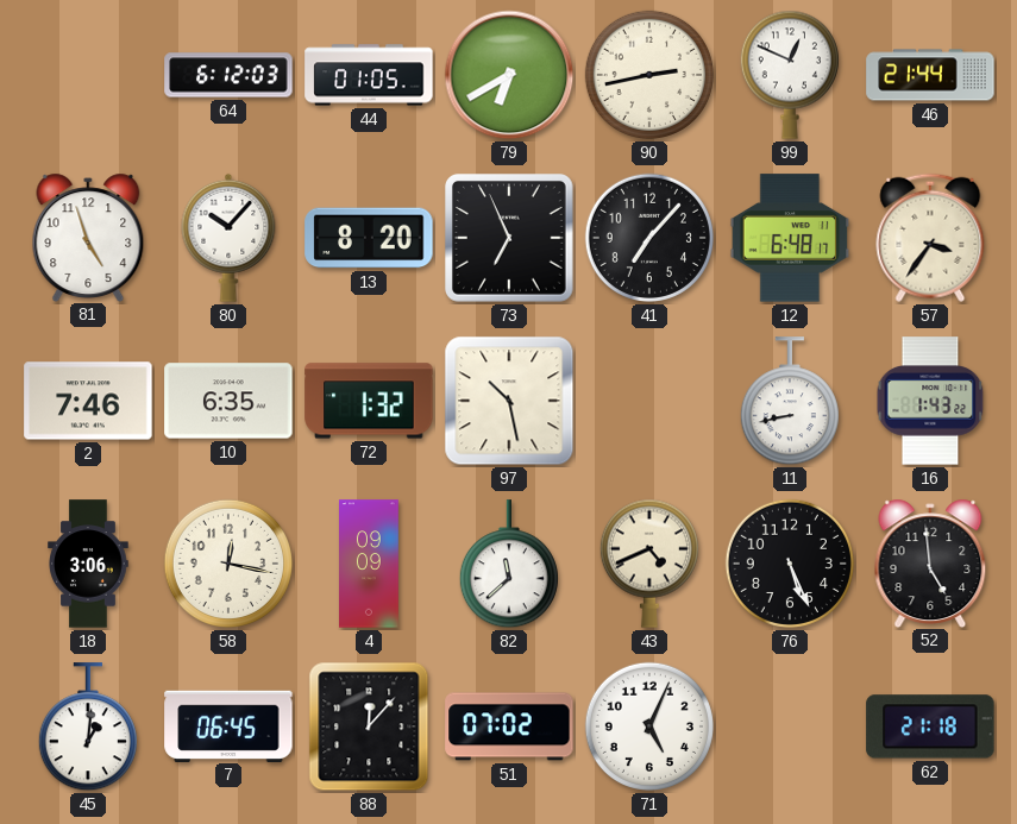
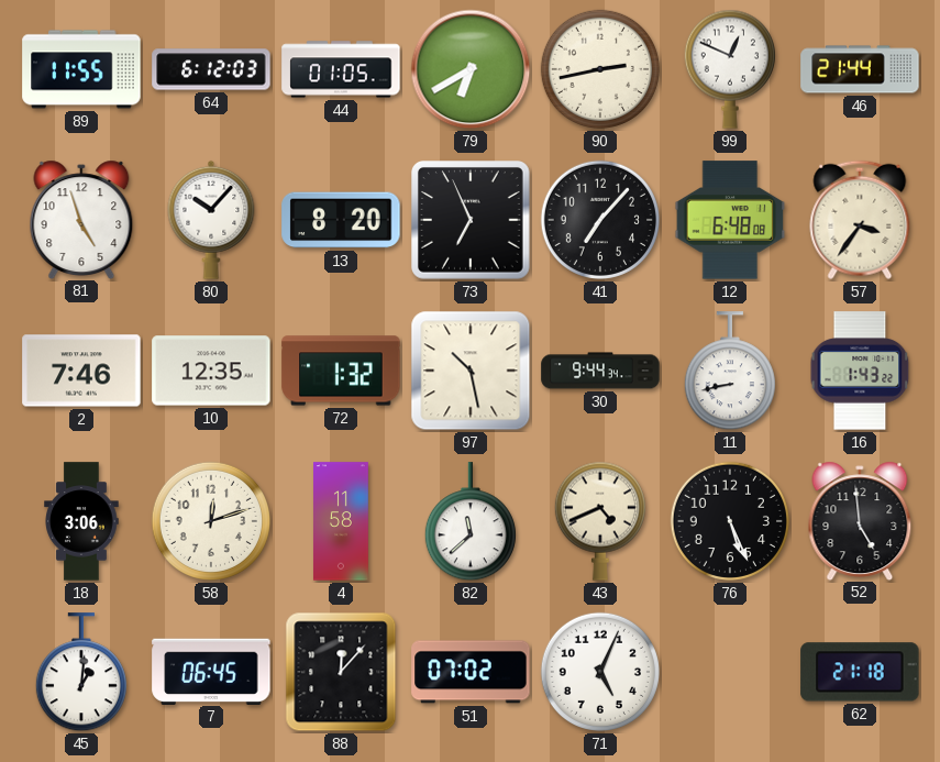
89: none -> 11:55
12: 6:48:17 -> 6:48:08
10: 6:35 -> 12:35
30: none -> 9:44
58: 12:17 -> 12:12
4: 09:09 -> 11:58
